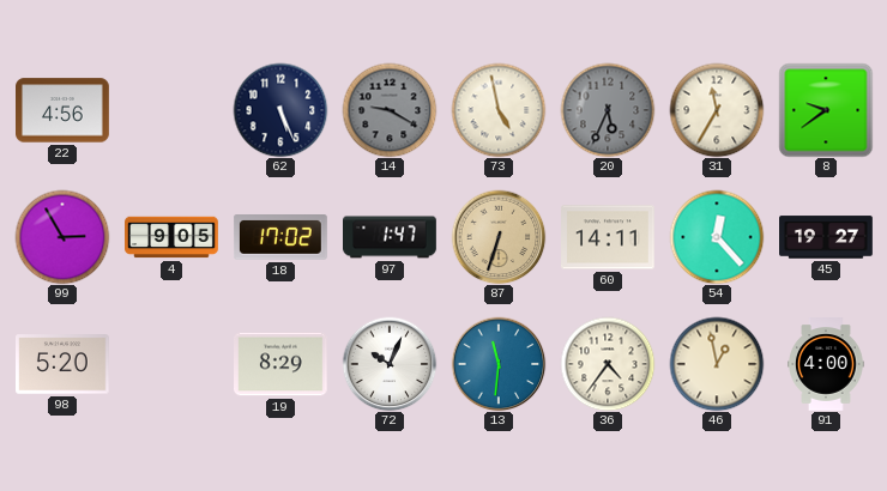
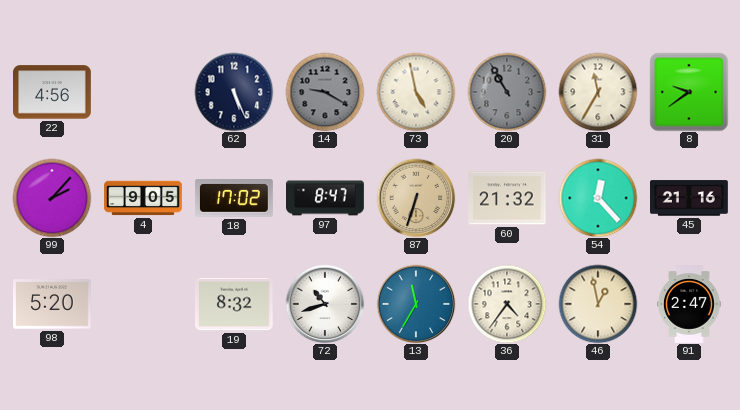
20: 5:34 -> 10:55
99: 2:55 -> 2:07
97: 1:47 -> 8:47
60: 14:11 -> 21:32
45: 19:27 -> 21:16
19: 8:29 -> 8:32
72: 10:04 -> 10:42
13: 11:31 -> 11:35
91: 4:00 -> 2:47
